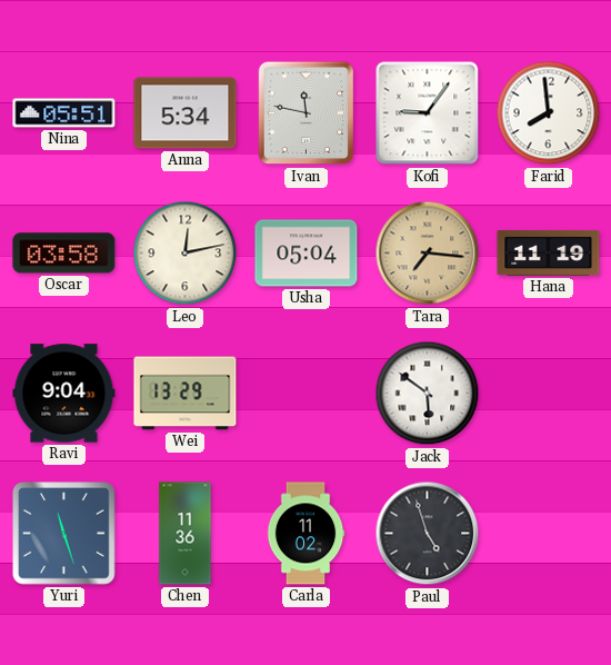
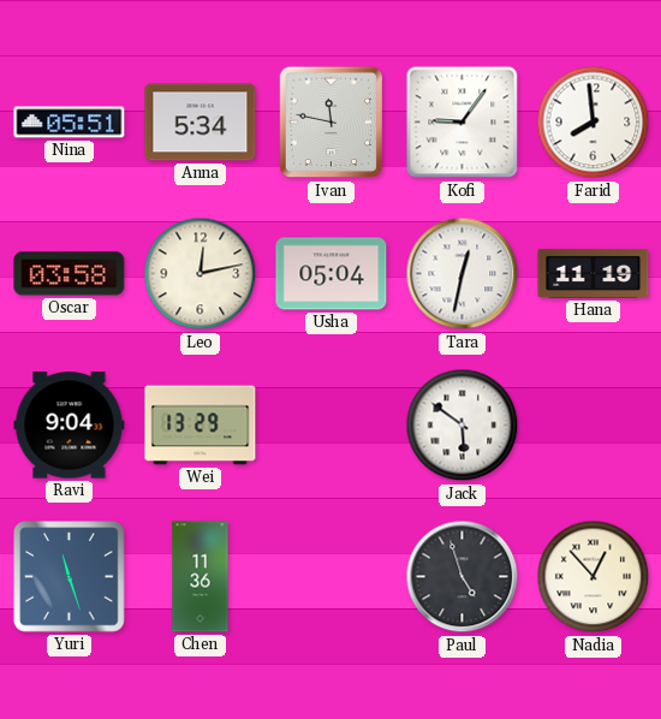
Tara: 7:16 -> 12:32
Tara dial: champagne -> white
Carla: 11:02 -> none
Nadia: none -> 12:53
